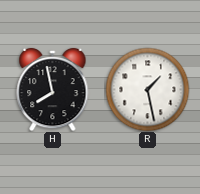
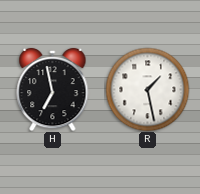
H: 7:58 -> 6:58
